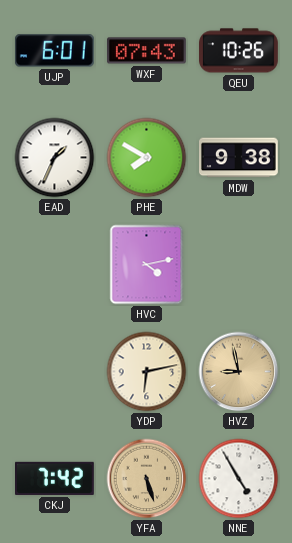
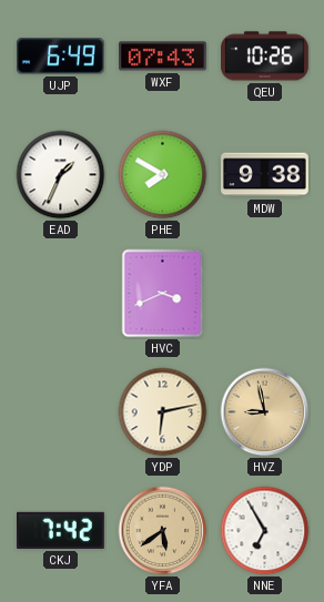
UJP: 6:01 -> 6:49
HVC: 4:13 -> 3:41
YFA: 5:27 -> 5:39
NNE: 4:55 -> 6:55
